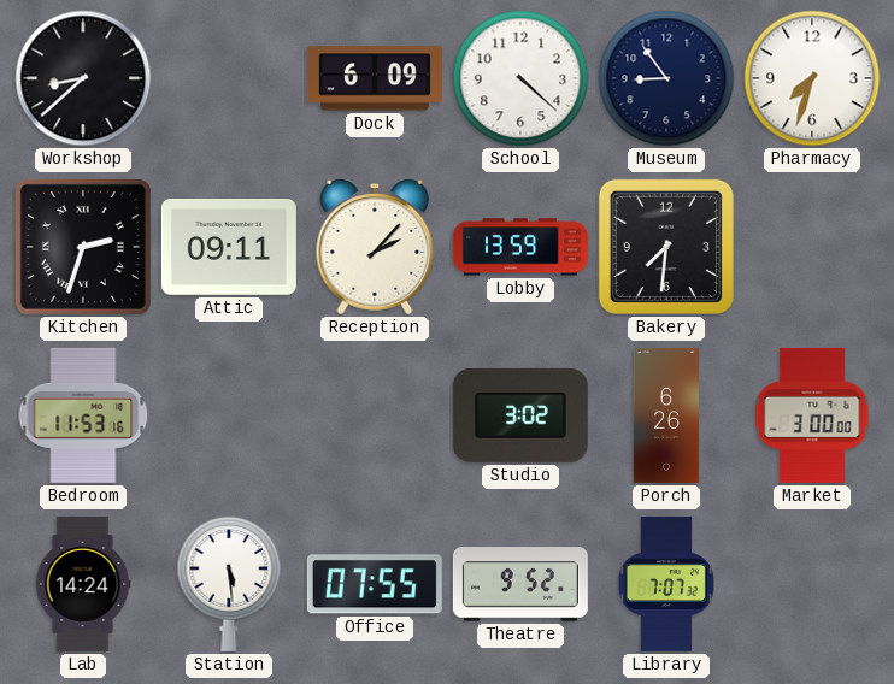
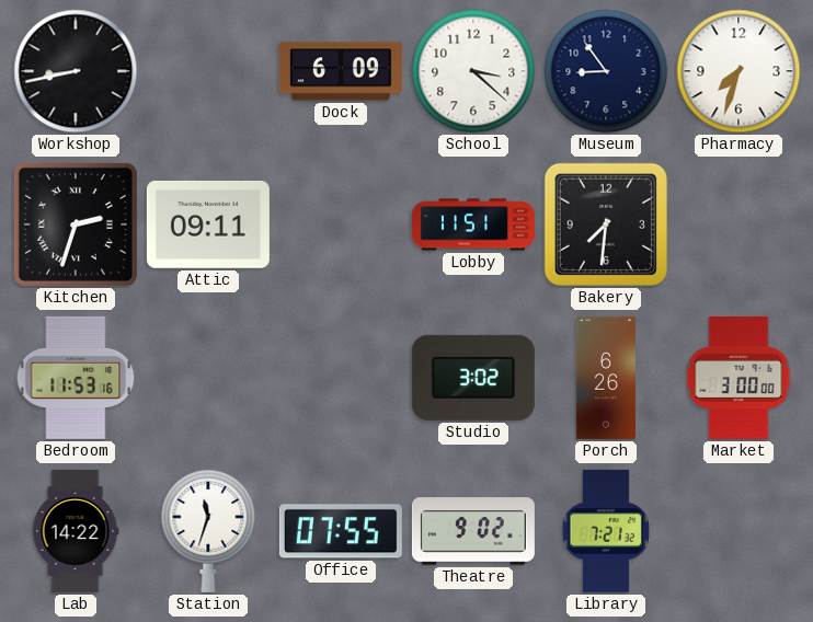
Workshop: 8:38 -> 8:43
School: 4:22 -> 3:22
Reception: 2:07 -> none
Lobby: 13:59 -> 11:51
Lab: 14:24 -> 14:22
Station: 5:29 -> 11:33
Theatre: 9:52 -> 9:02
Library: 7:07 -> 7:21
